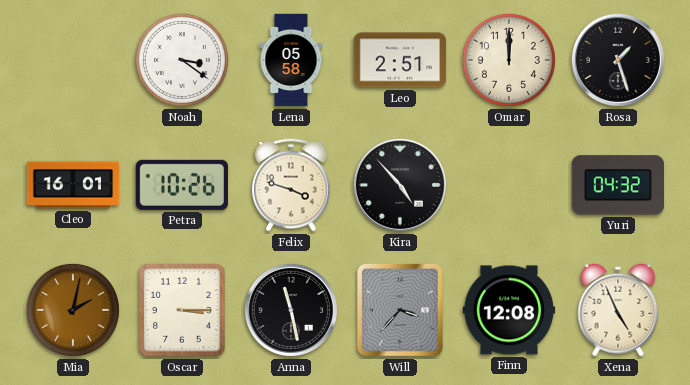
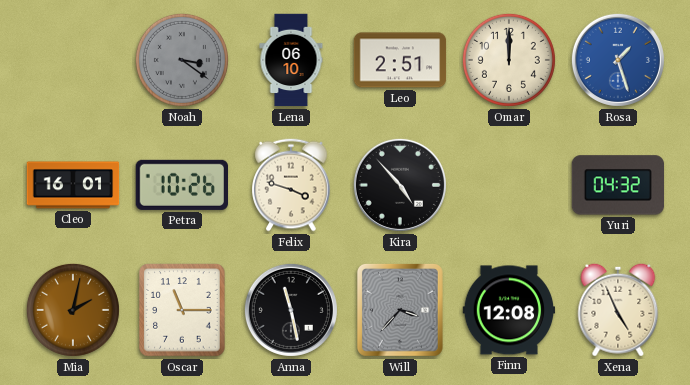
Noah dial: white -> grey
Lena: 05:58 -> 06:10
Rosa dial: black -> blue
Oscar: 3:15 -> 11:15
